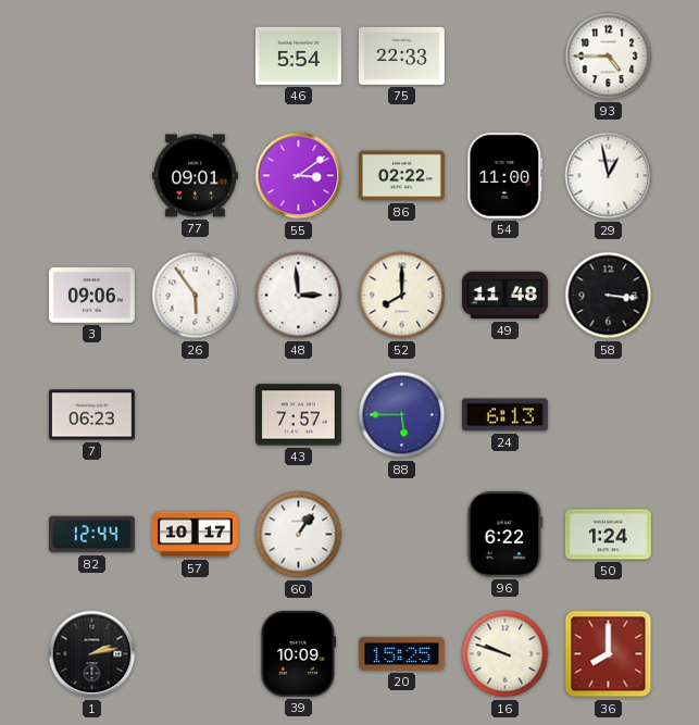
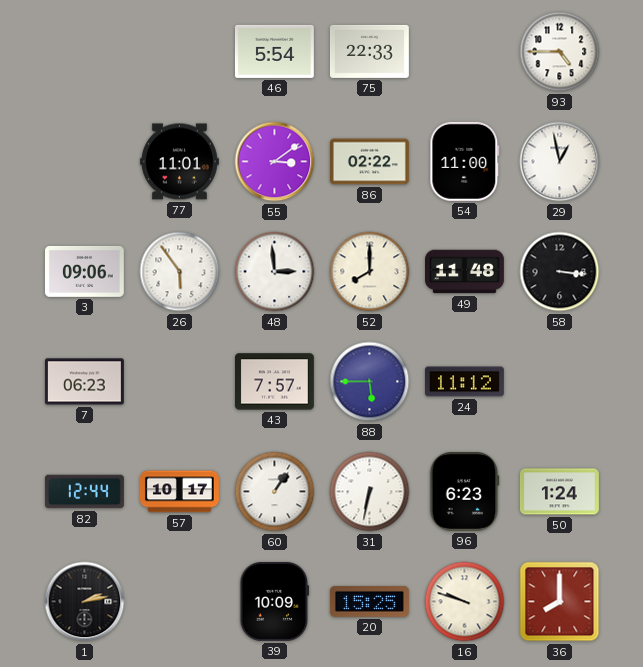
77: 09:01 -> 11:01
24: 6:13 -> 11:12
31: none -> 6:32
96: 6:22 -> 6:23
